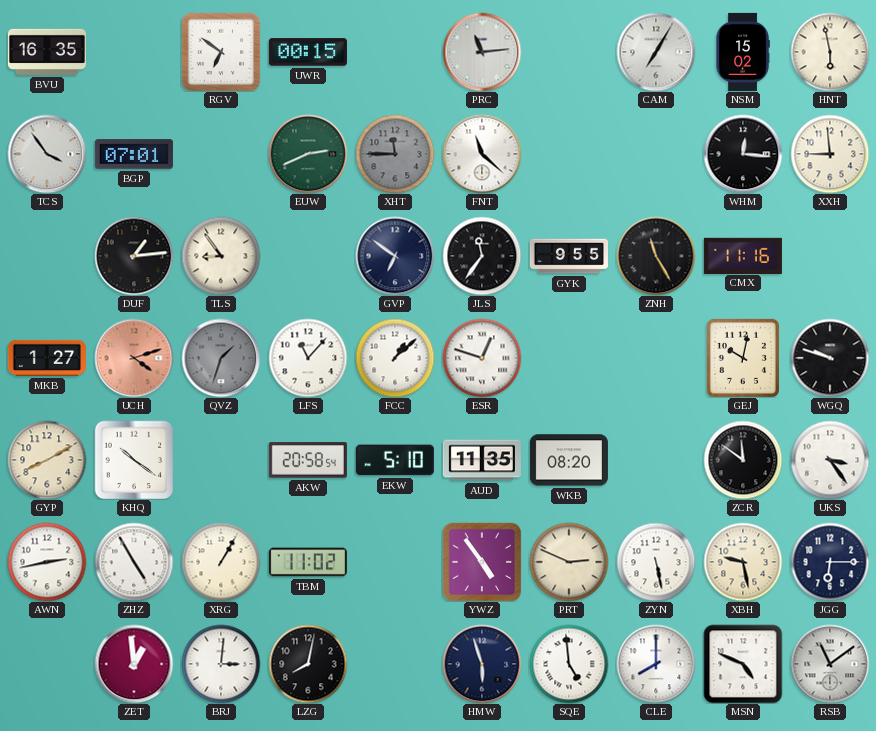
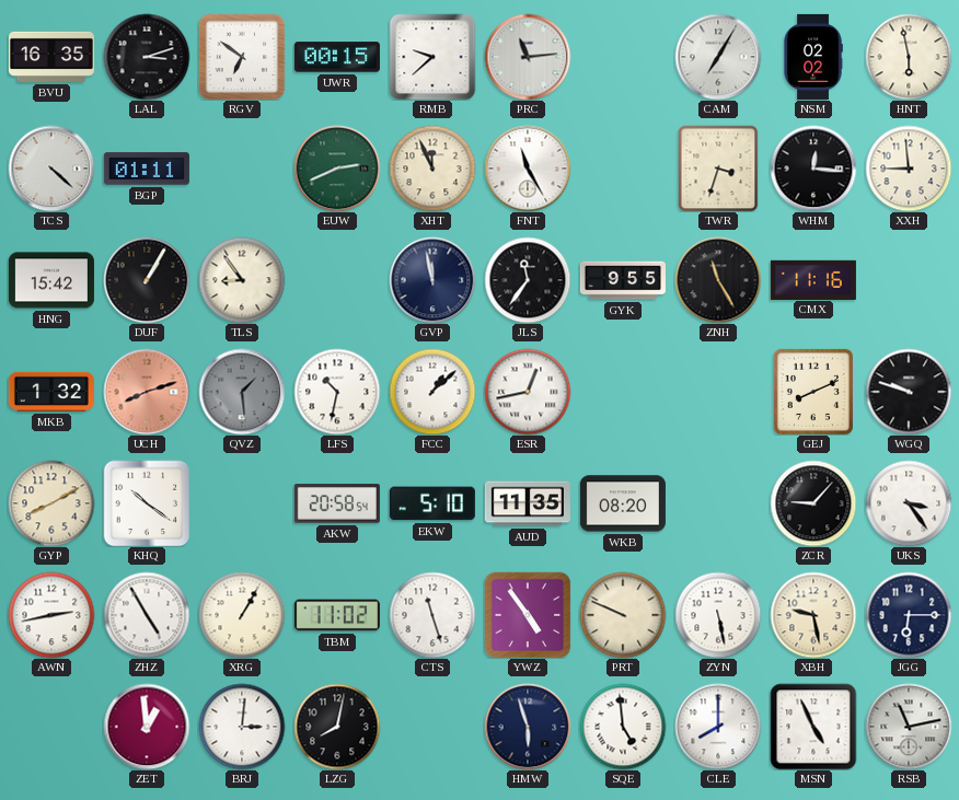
LAL: none -> 3:12
RMB: none -> 9:38
NSM: 15:02 -> 02:02
TCS: 3:54 -> 4:22
BGP: 07:01 -> 01:11
XHT: 11:45 -> 11:56
XHT dial: grey -> cream
FNT: 11:22 -> 11:25
TWR: none -> 3:33
HNG: none -> 15:42
DUF: 1:14 -> 1:05
GVP: 6:51 -> 11:58
MKB: 1:27 -> 1:32
UCH: 4:12 -> 8:12
QVZ: 1:33 -> 1:29
LFS: 11:07 -> 10:32
ESR: 12:48 -> 12:43
GEJ: 10:02 -> 8:11
ZCR: 11:51 -> 9:07
CTS: none -> 11:27
PRT: 2:49 -> 9:49
MSN: 4:49 -> 4:56
RSB: 11:09 -> 11:13
